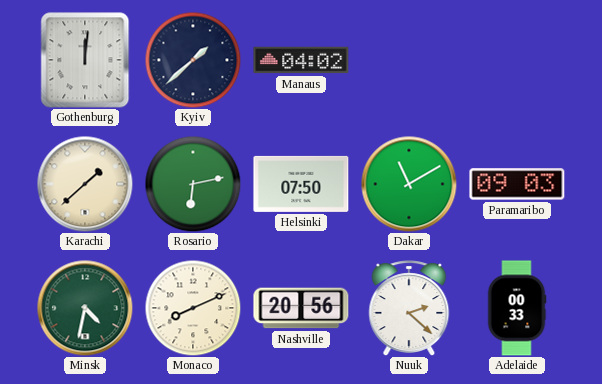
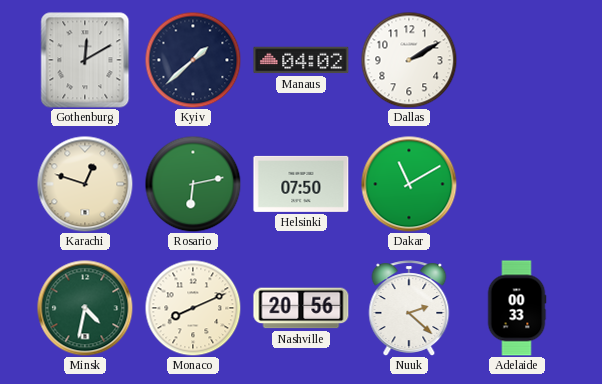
Gothenburg: 12:01 -> 12:10
Dallas: none -> 2:10
Karachi: 1:38 -> 12:48
Paramaribo: 09:03 -> none
